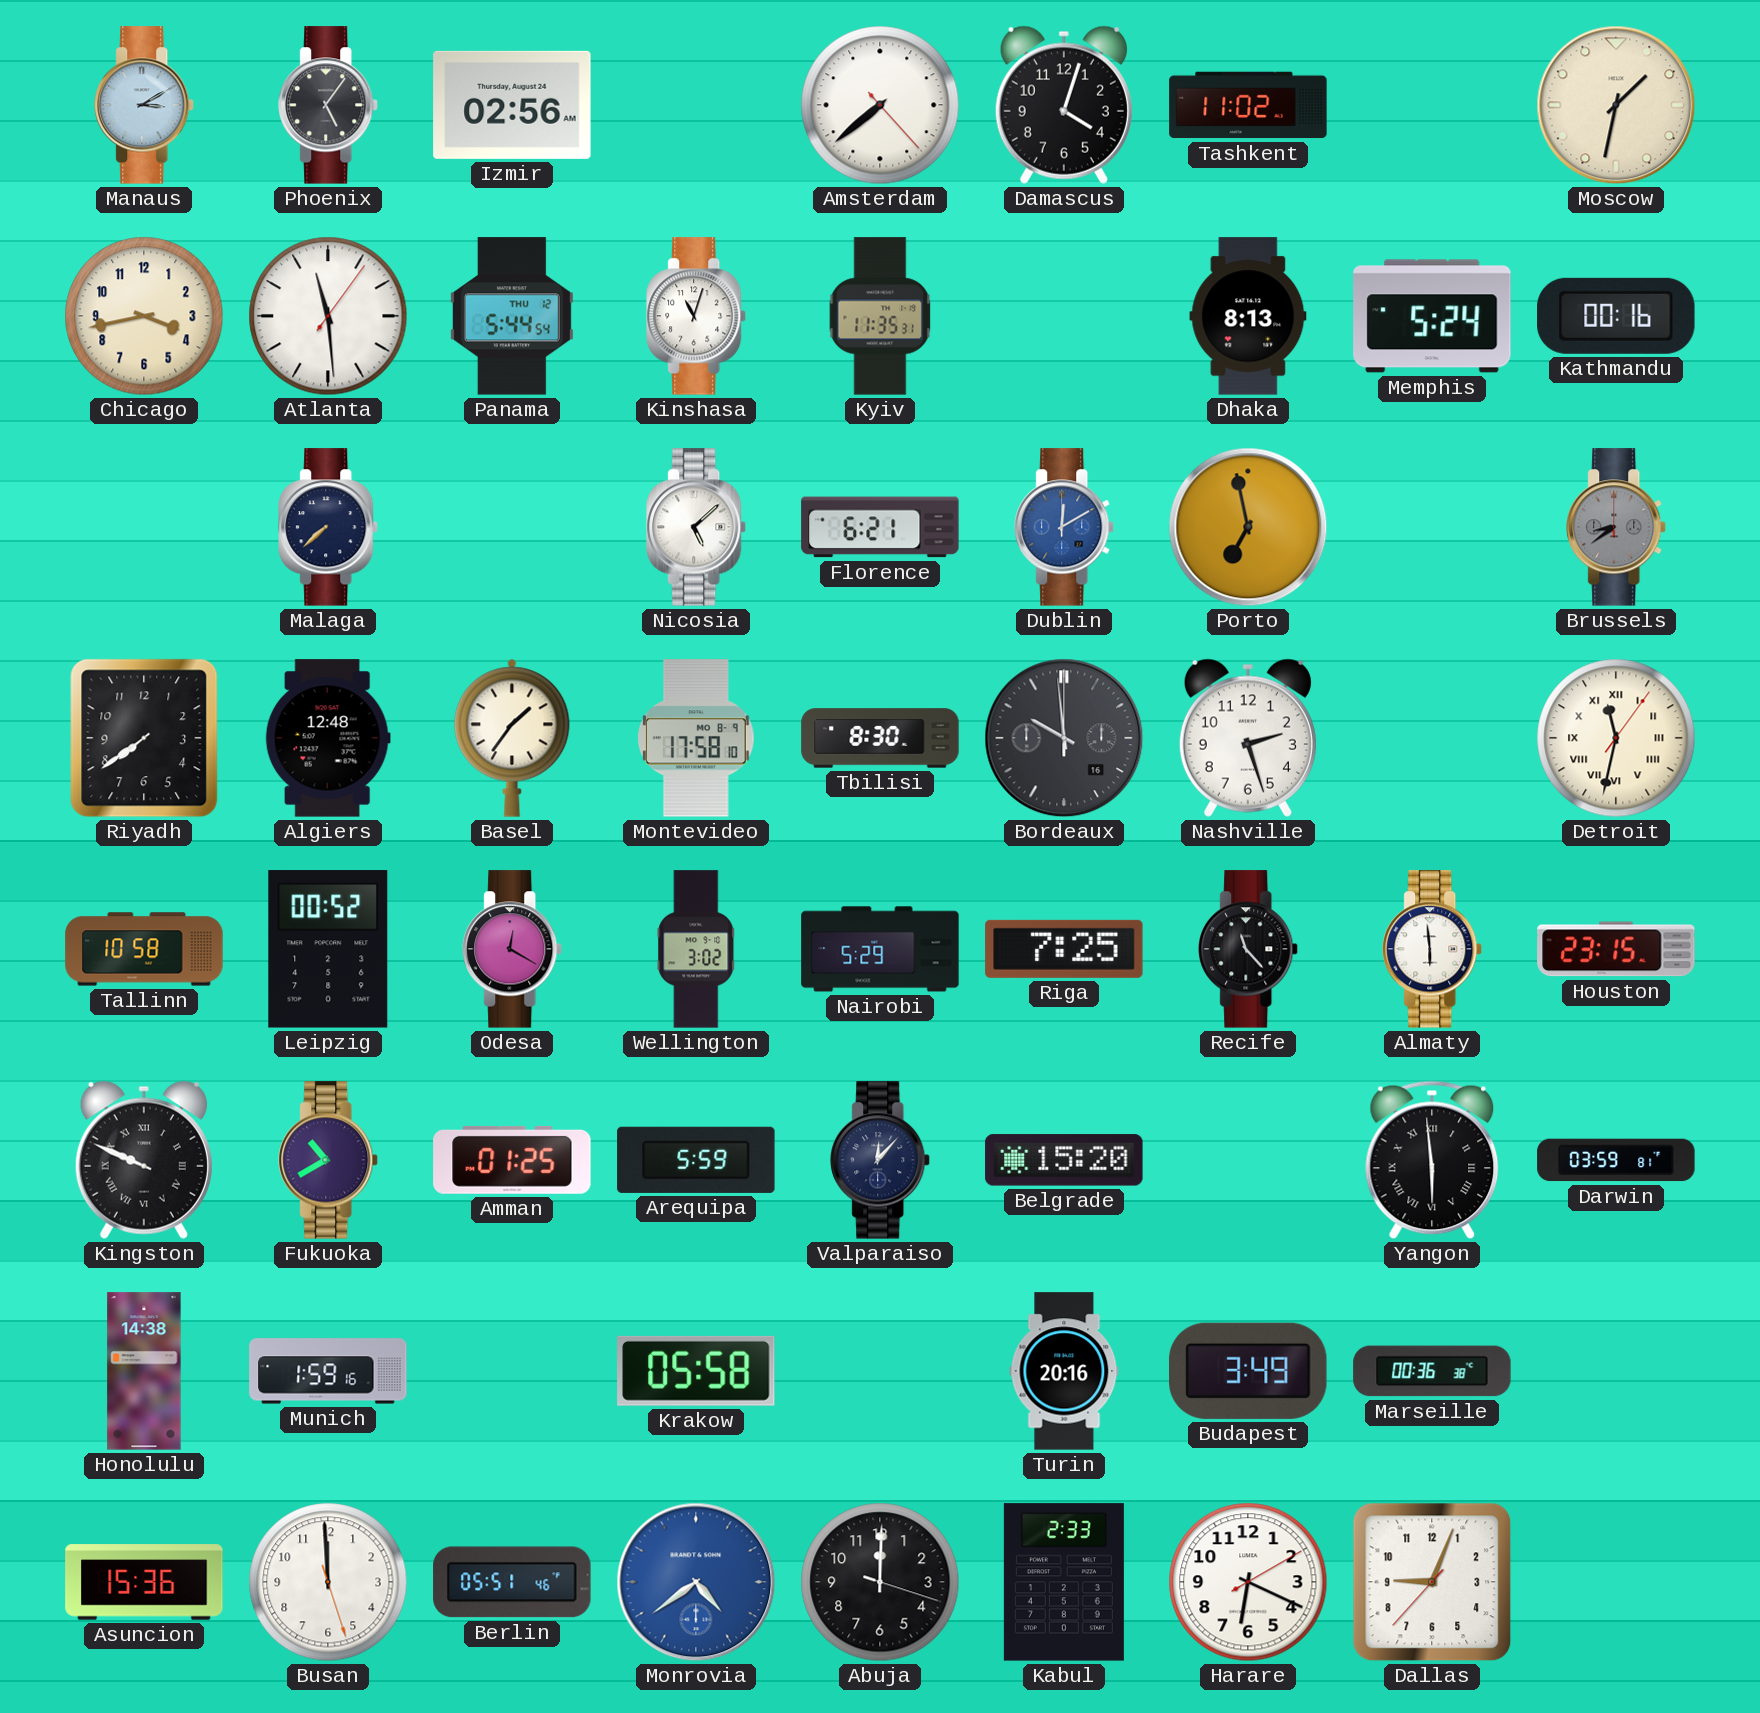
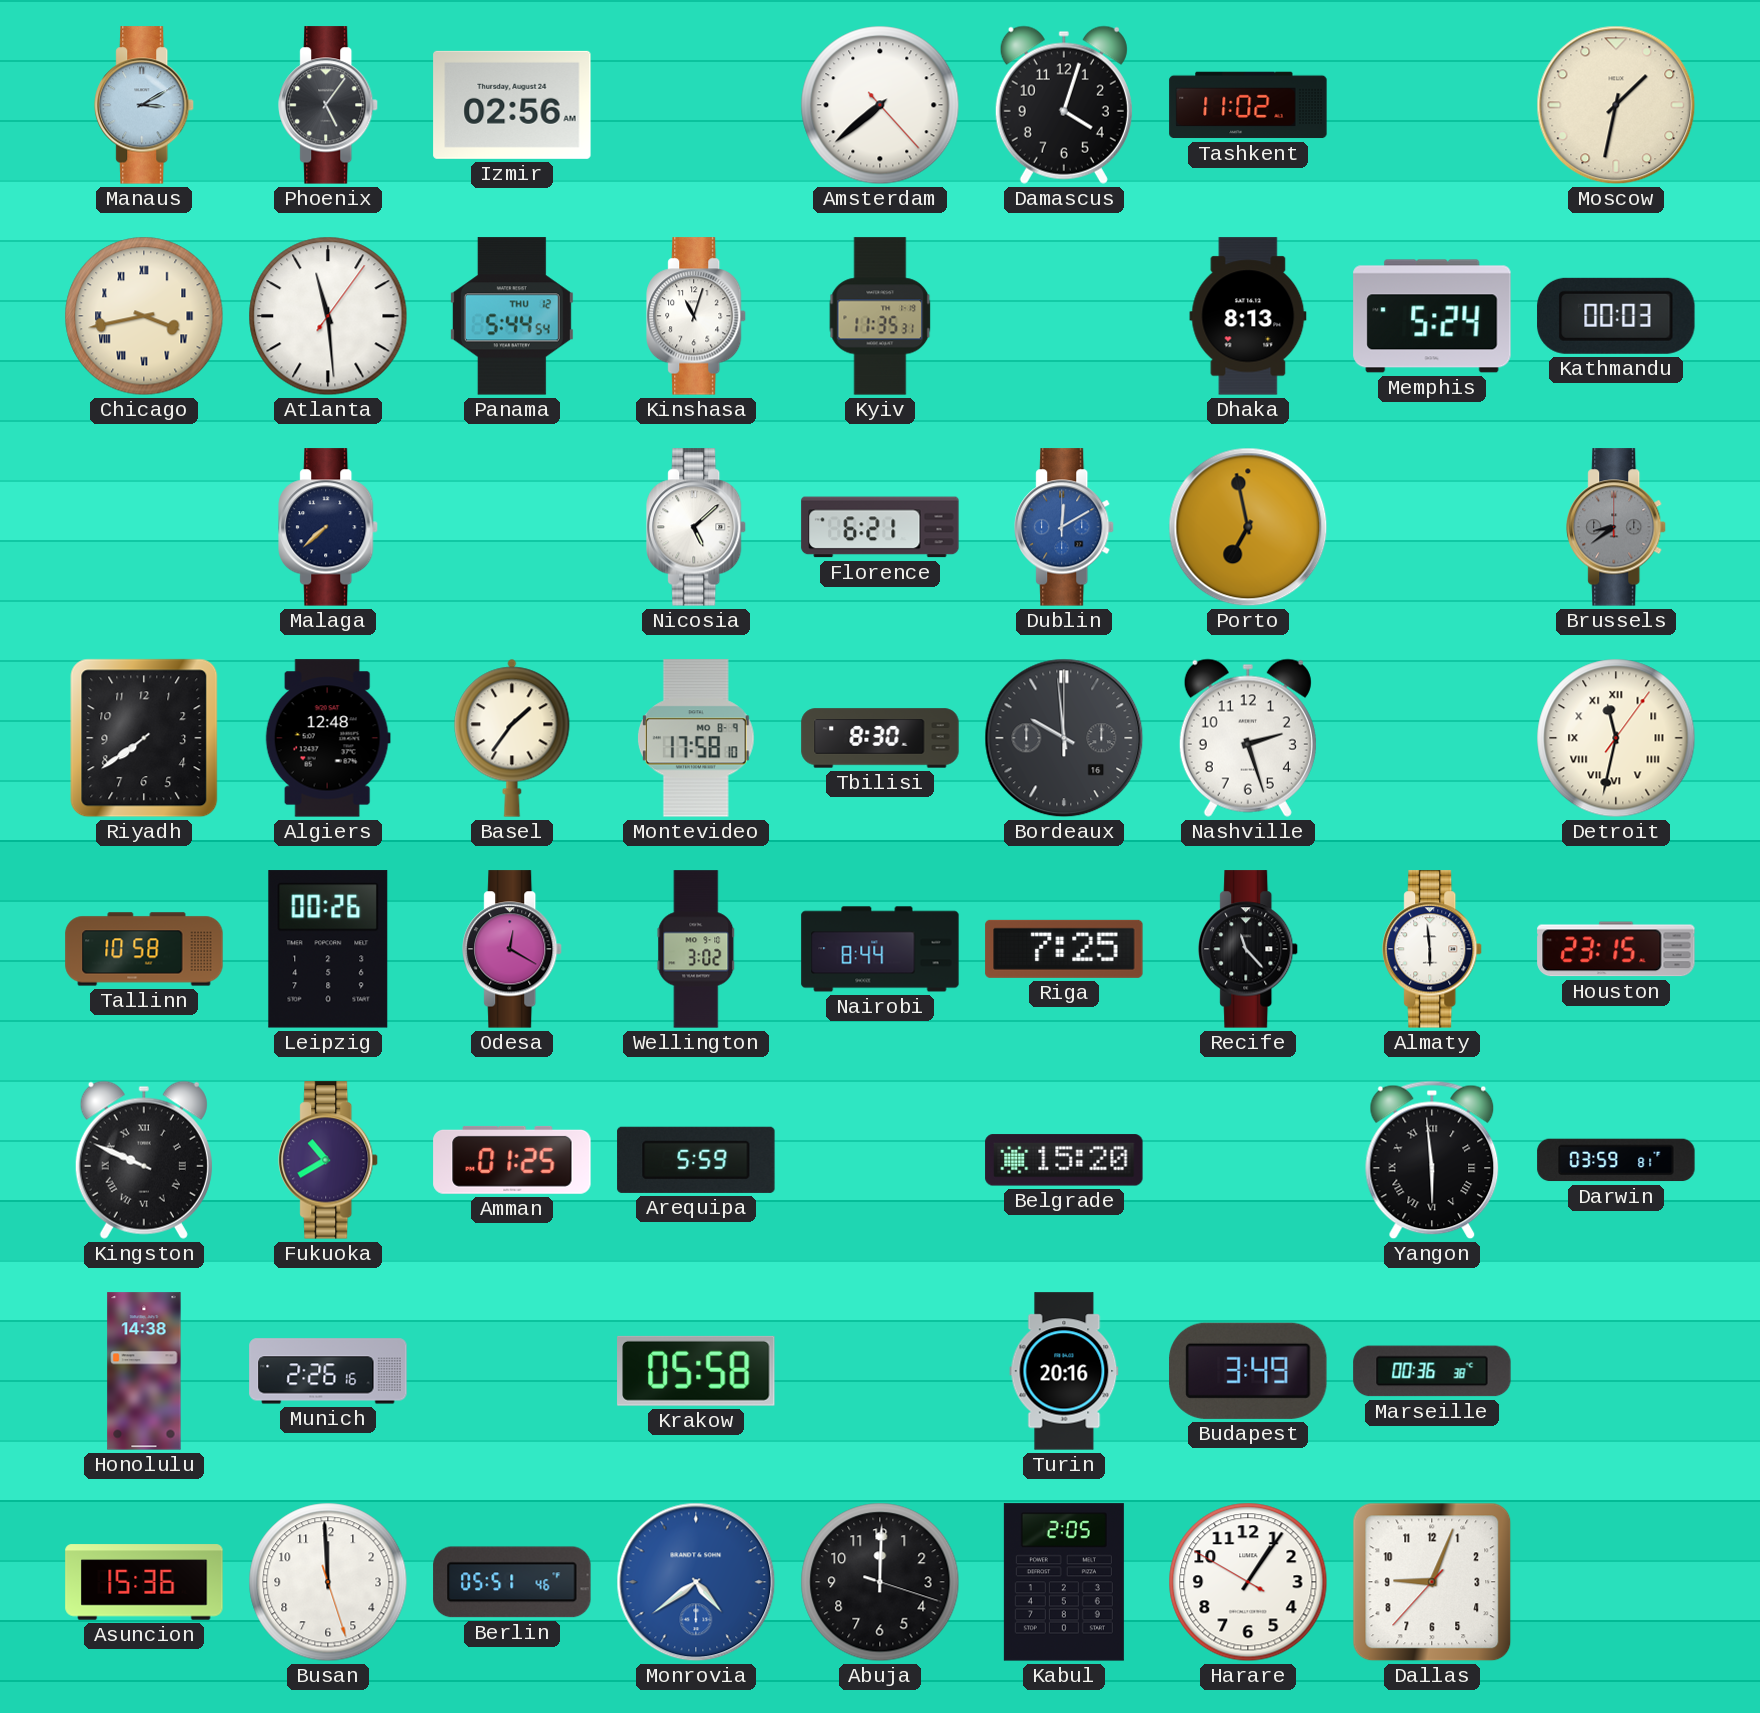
Chicago numerals: Arabic -> Roman
Kathmandu: 00:16 -> 00:03
Leipzig: 00:52 -> 00:26
Nairobi: 5:29 -> 8:44
Valparaiso: 12:07 -> none
Munich: 1:59 -> 2:26
Kabul: 2:33 -> 2:05
Harare: 6:19 -> 1:05
